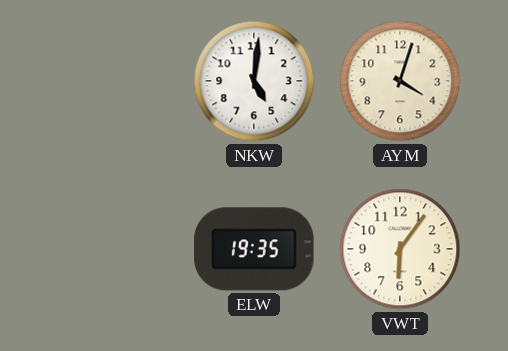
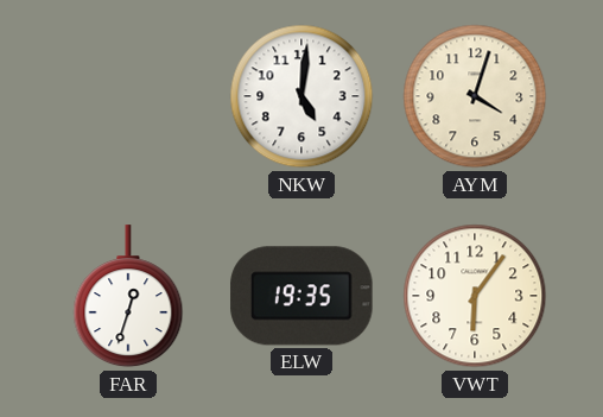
FAR: none -> 12:33
